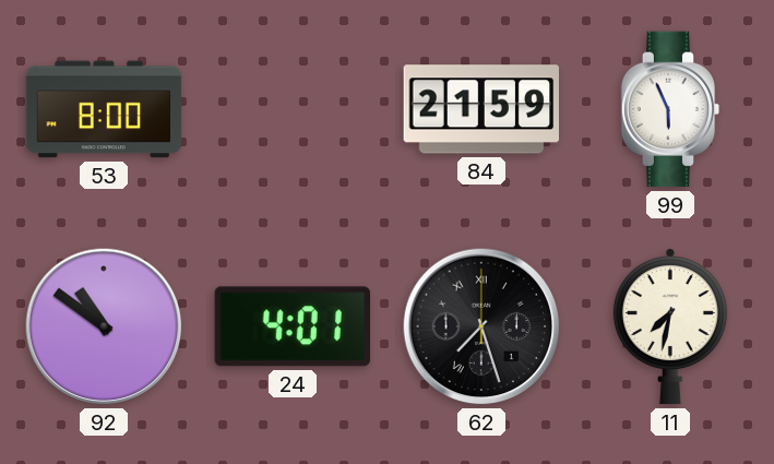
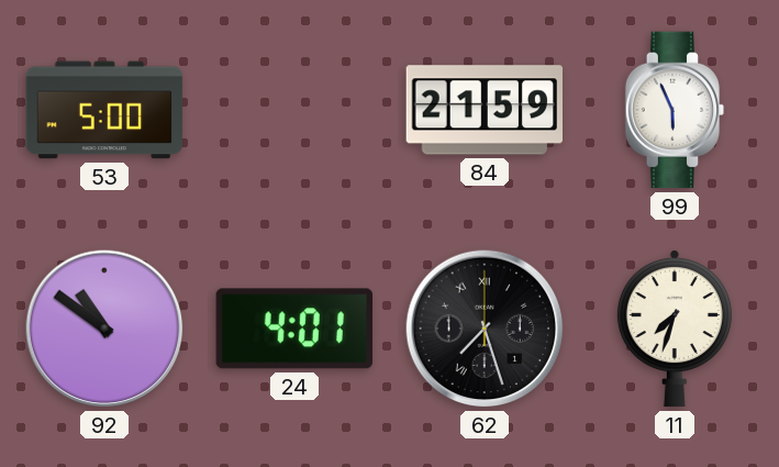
53: 8:00 -> 5:00
11: 7:32 -> 7:33
